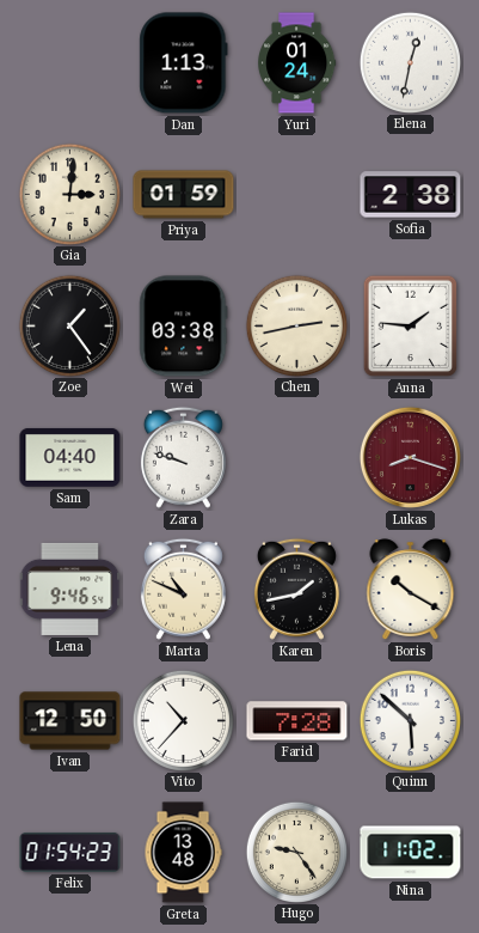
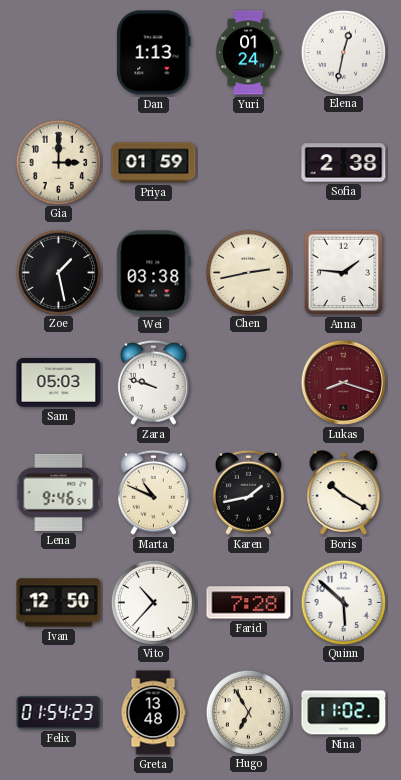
Gia: 3:01 -> 3:00
Zoe: 1:24 -> 1:28
Sam: 04:40 -> 05:03
Hugo: 9:24 -> 6:55
